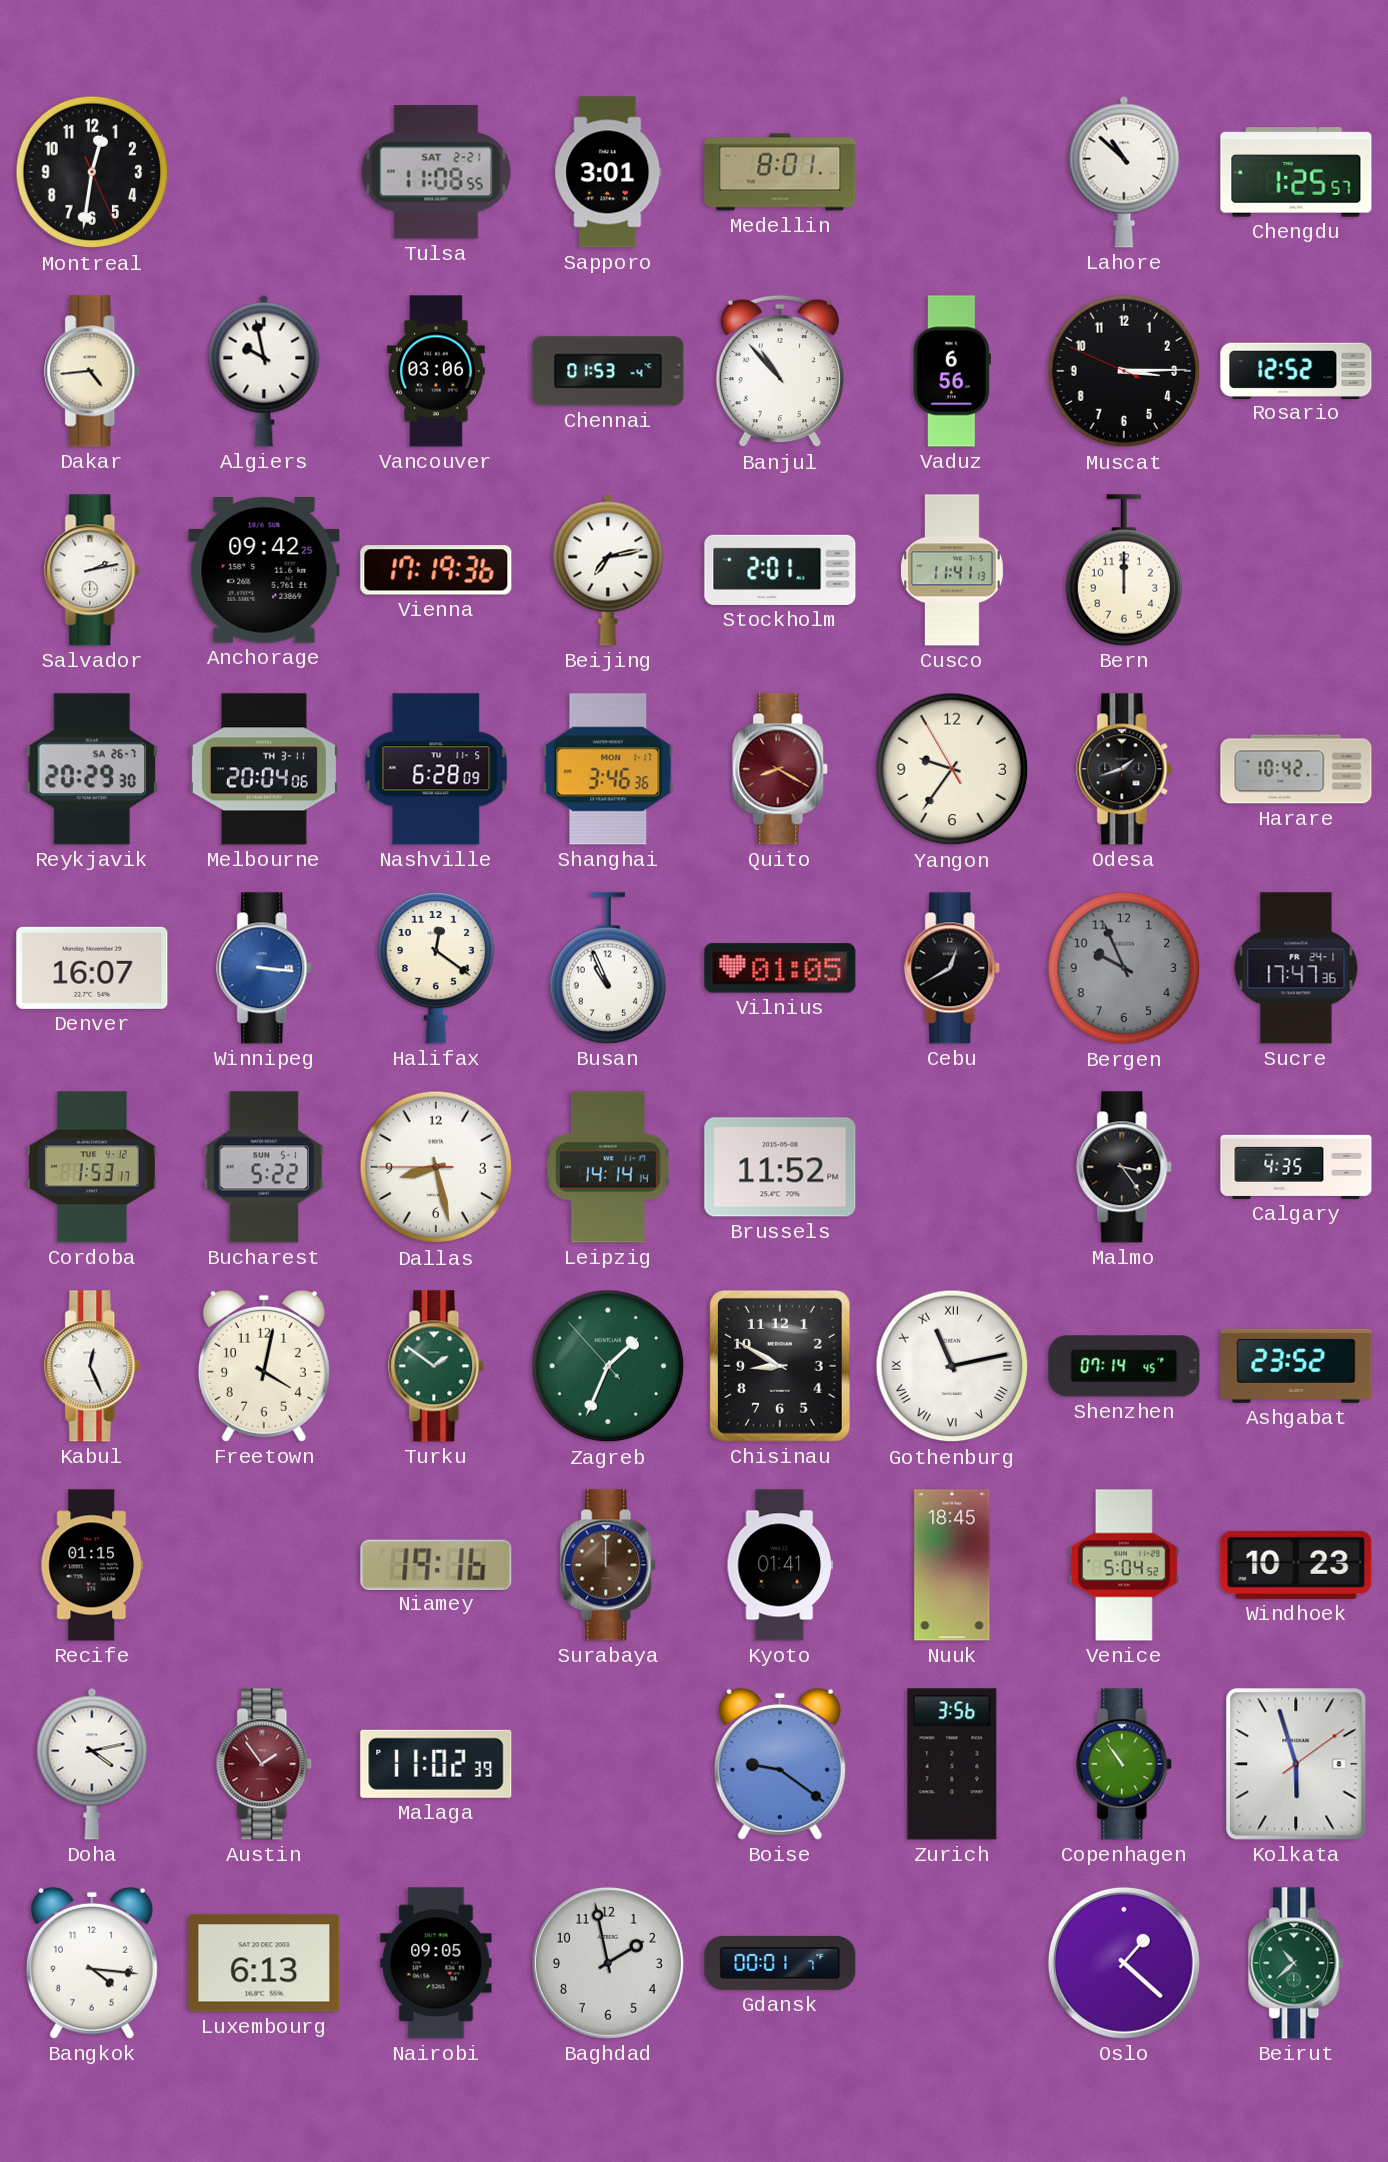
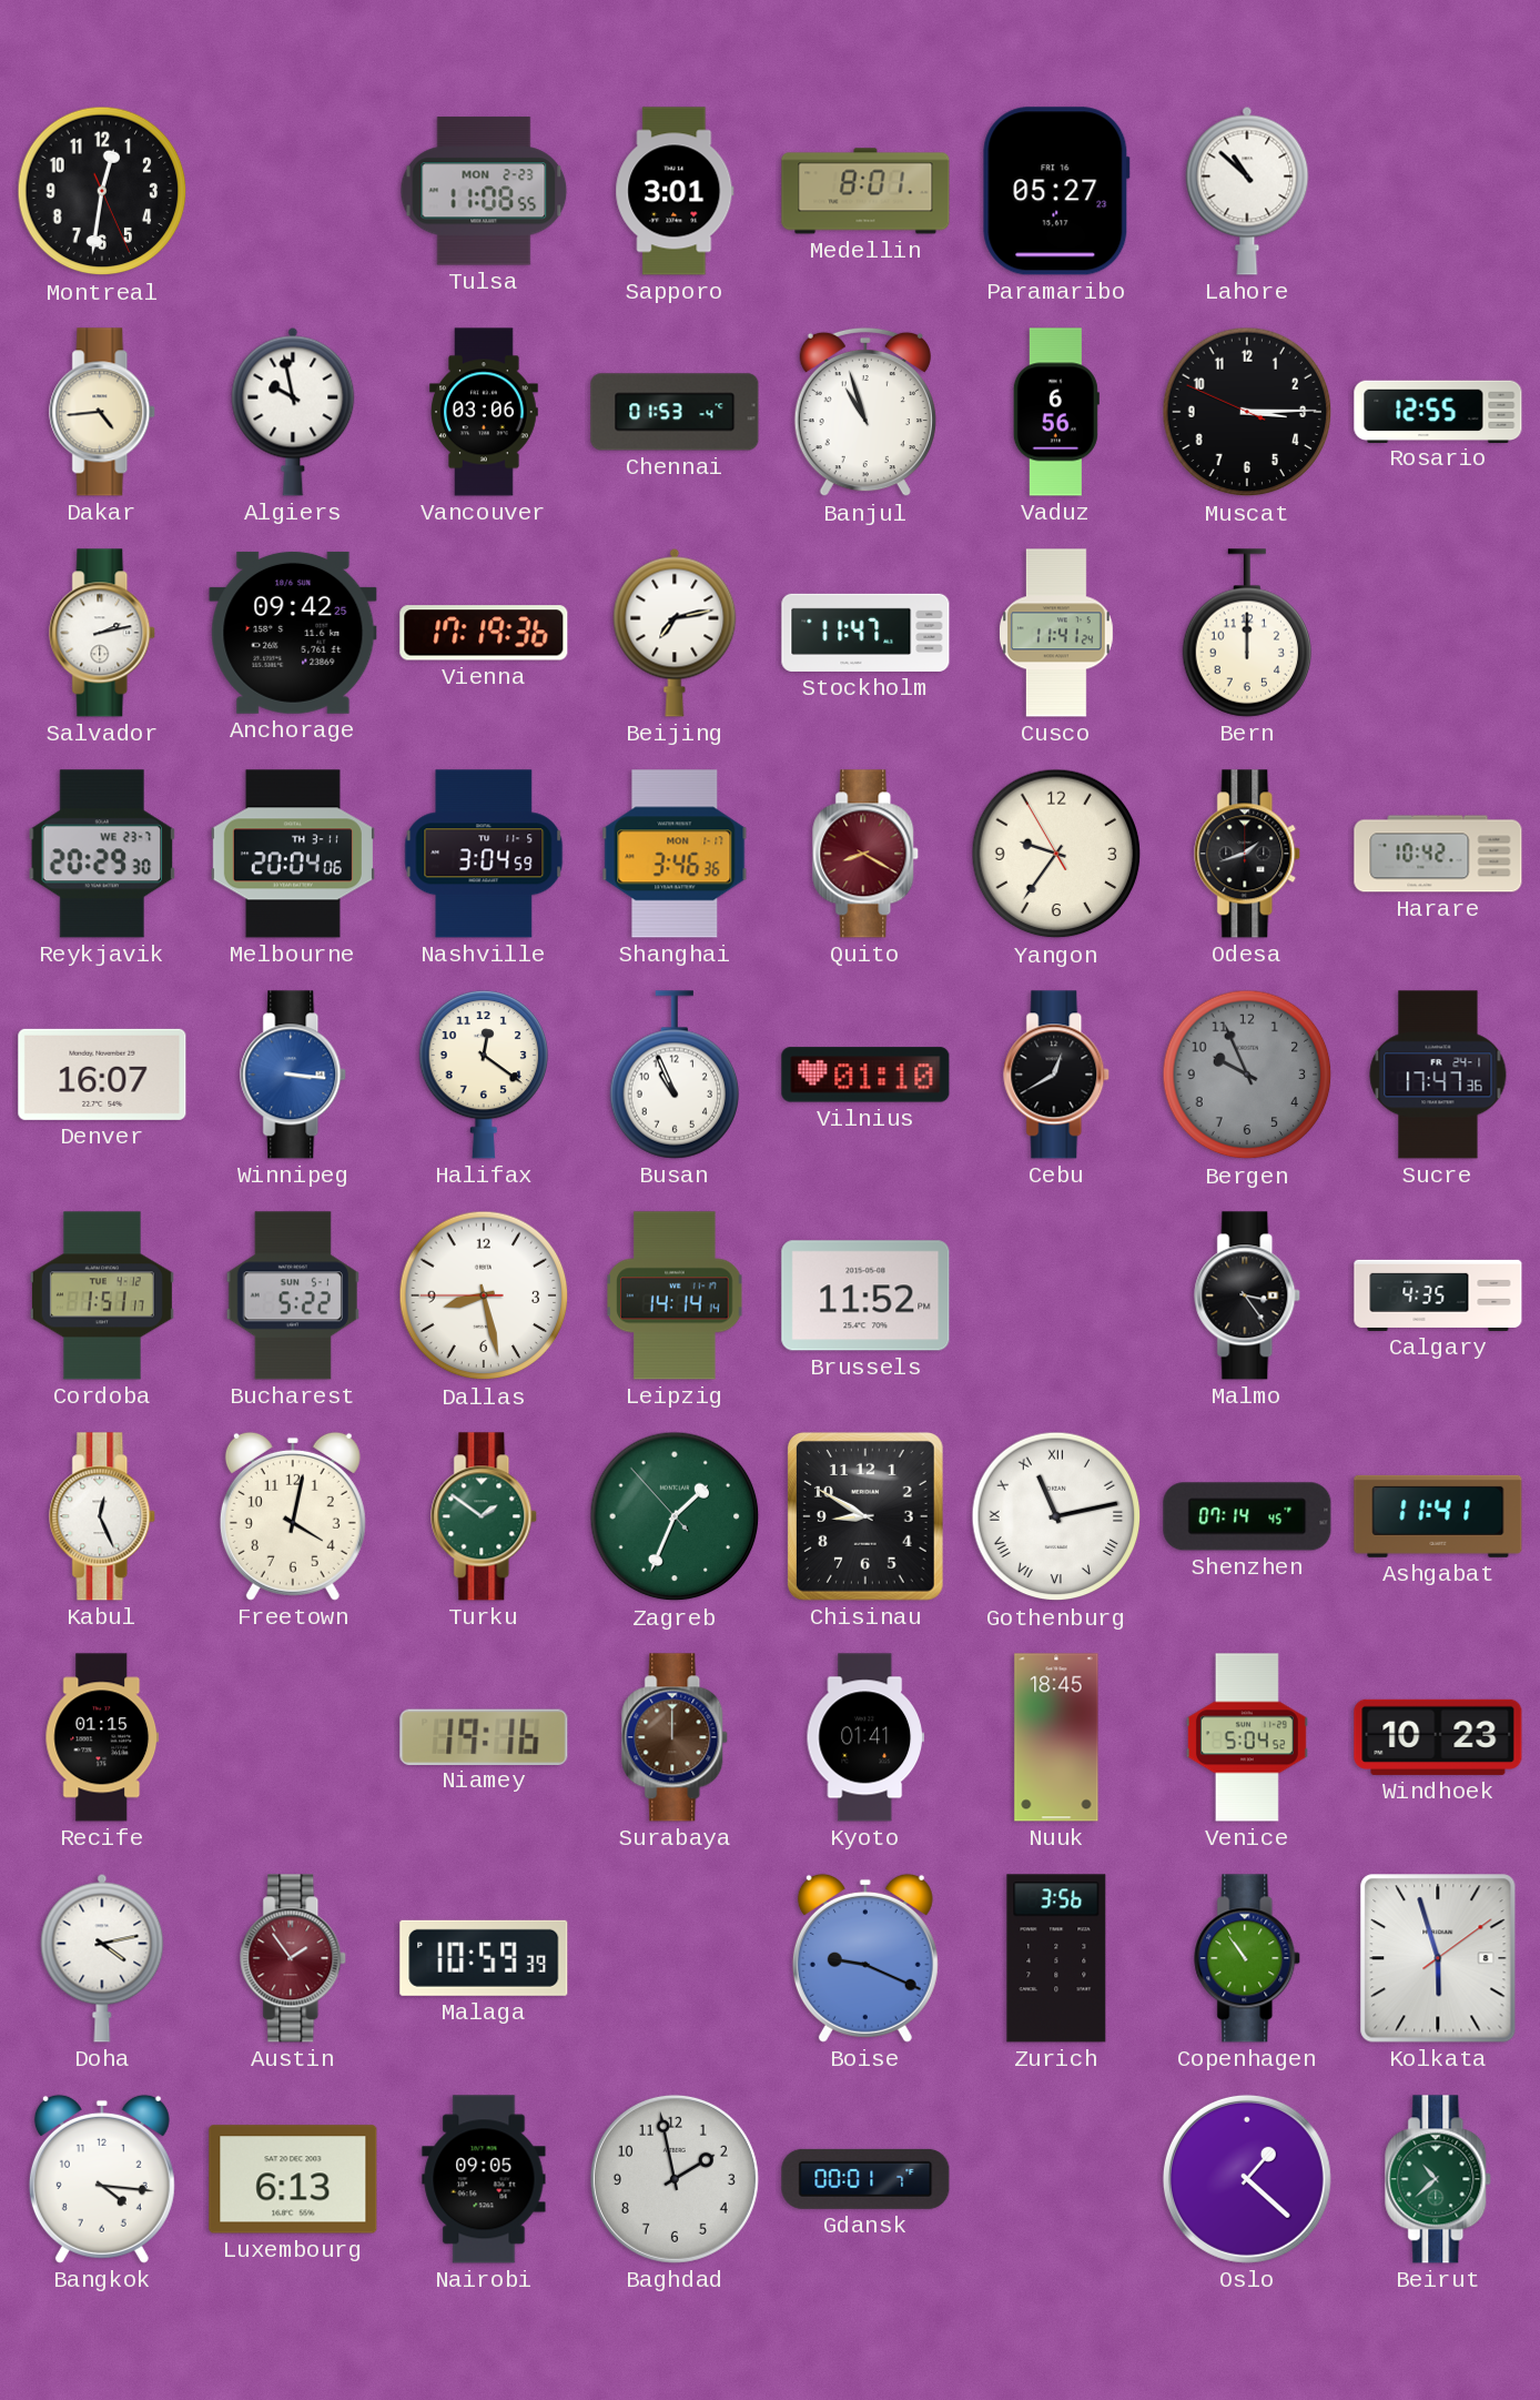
Tulsa date: SAT 2-21 -> MON 2-23
Paramaribo: none -> 05:27
Chengdu: 1:25 -> none
Banjul: 10:53 -> 10:57
Rosario: 12:52 -> 12:55
Stockholm: 2:01 -> 11:47
Cusco: 11:41:13 -> 11:41:24
Reykjavik date: SA 26-7 -> WE 23-7
Nashville: 6:28 -> 3:04
Vilnius: 01:05 -> 01:10
Cordoba: 1:53 -> 1:51
Ashgabat: 23:52 -> 11:41
Malaga: 11:02 -> 10:59
Boise: 9:21 -> 9:19
